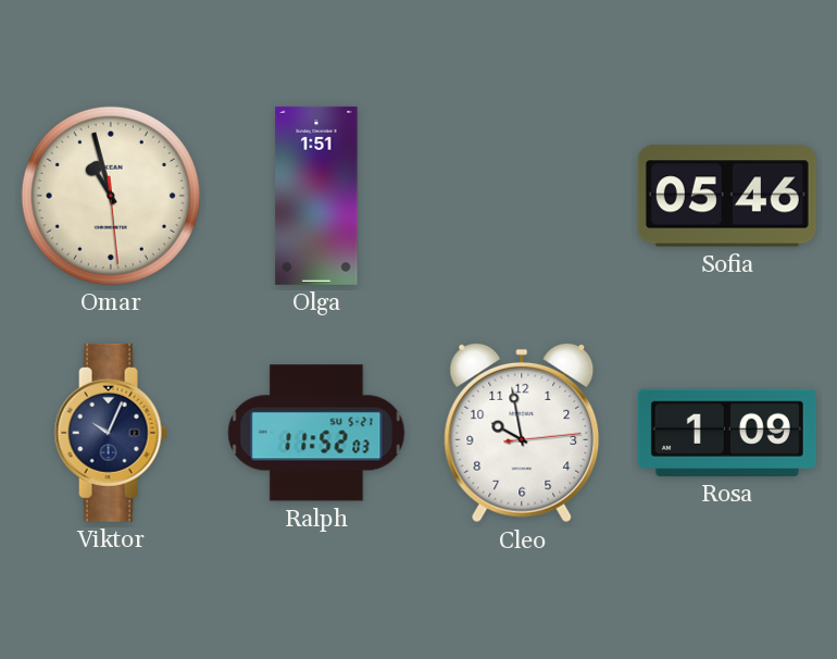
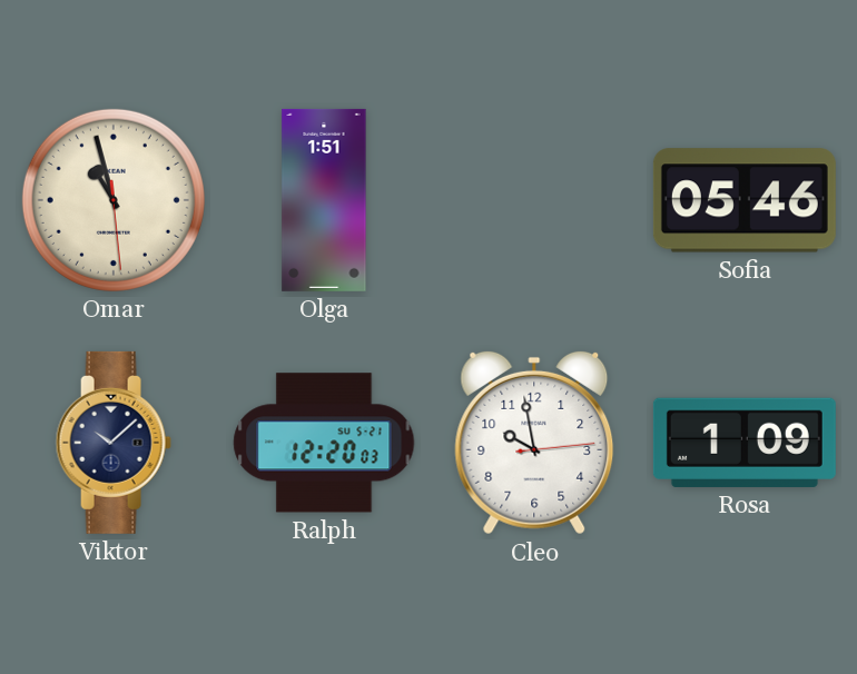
Viktor: 10:04 -> 10:08
Ralph: 11:52 -> 12:20
